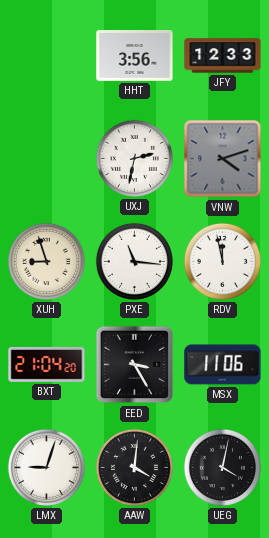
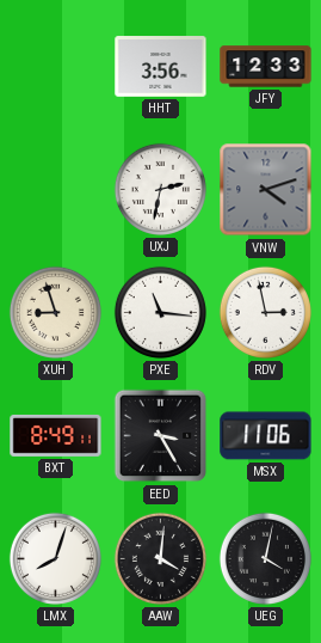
RDV: 11:58 -> 2:58
BXT: 21:04 -> 8:49
LMX: 9:03 -> 8:03
